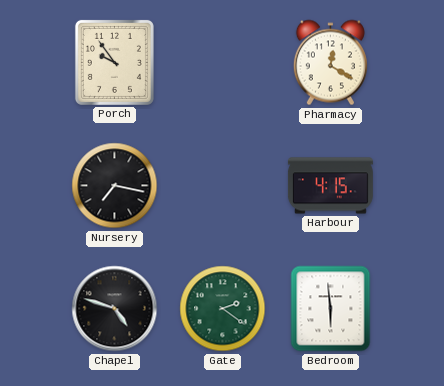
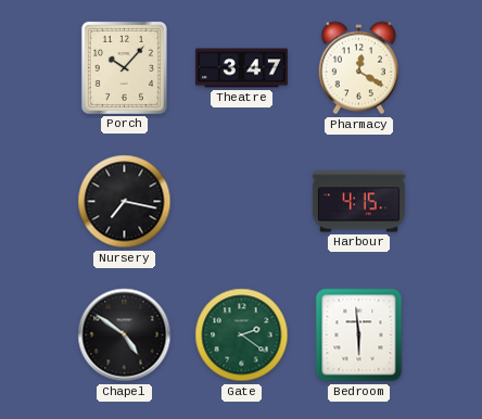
Porch: 9:54 -> 10:07
Theatre: none -> 3:47
Chapel: 4:48 -> 4:51
